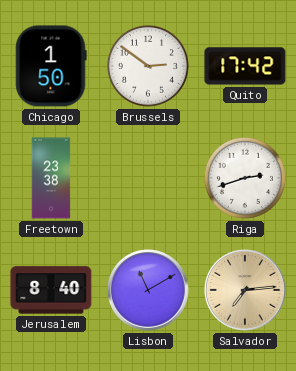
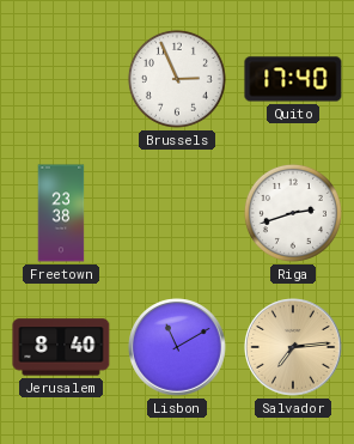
Chicago: 1:50 -> none
Brussels: 2:51 -> 2:56
Quito: 17:42 -> 17:40
